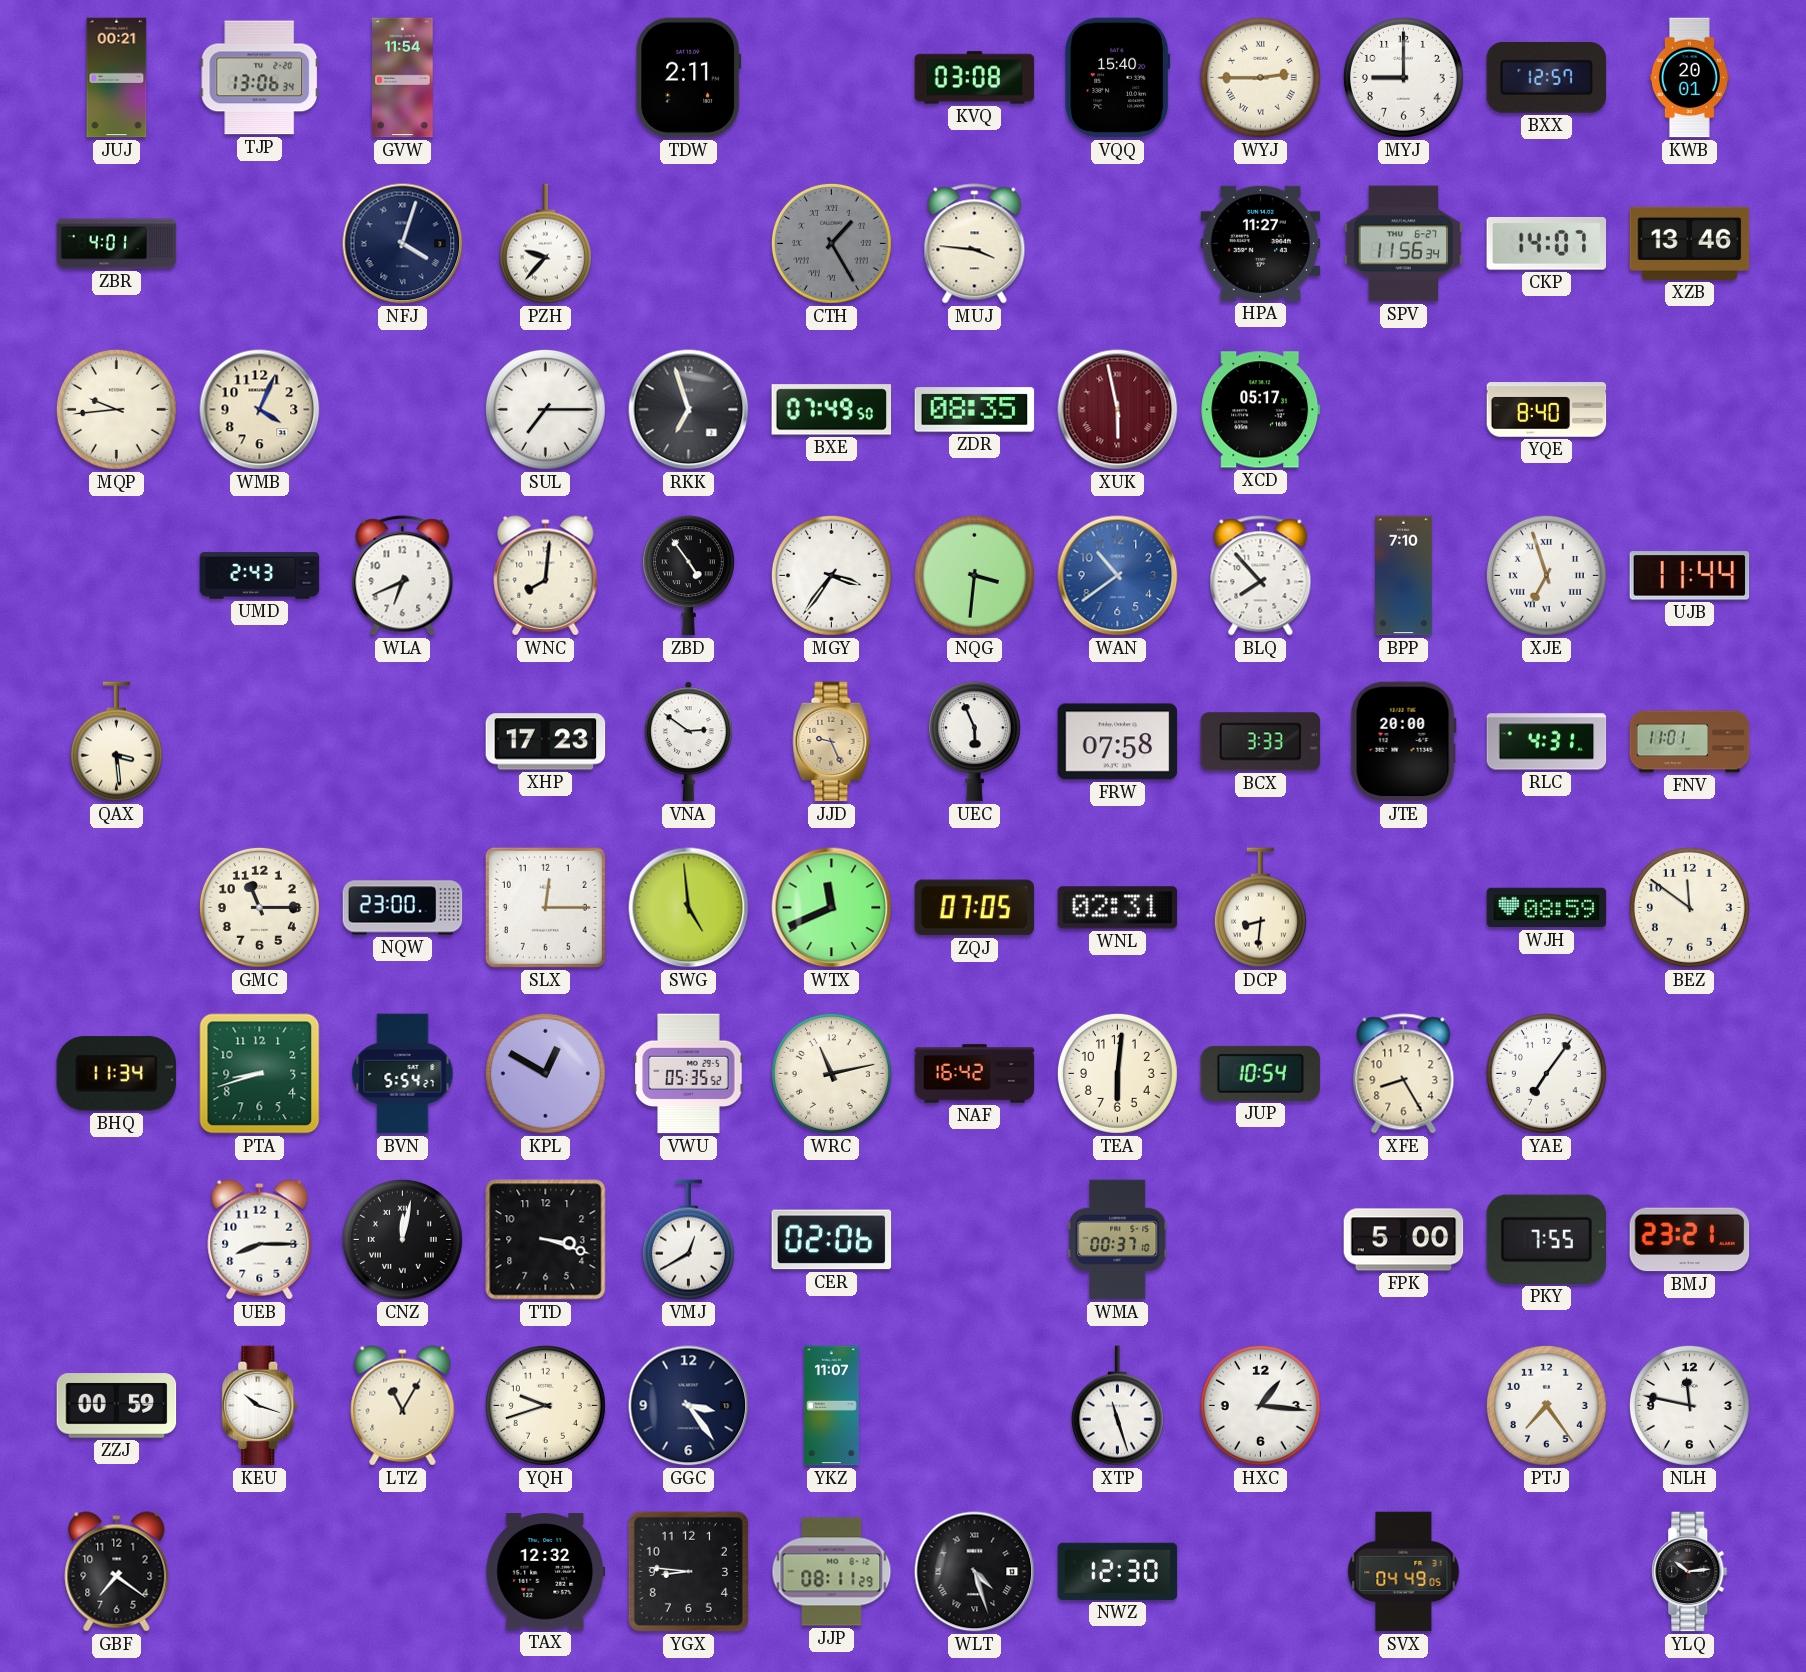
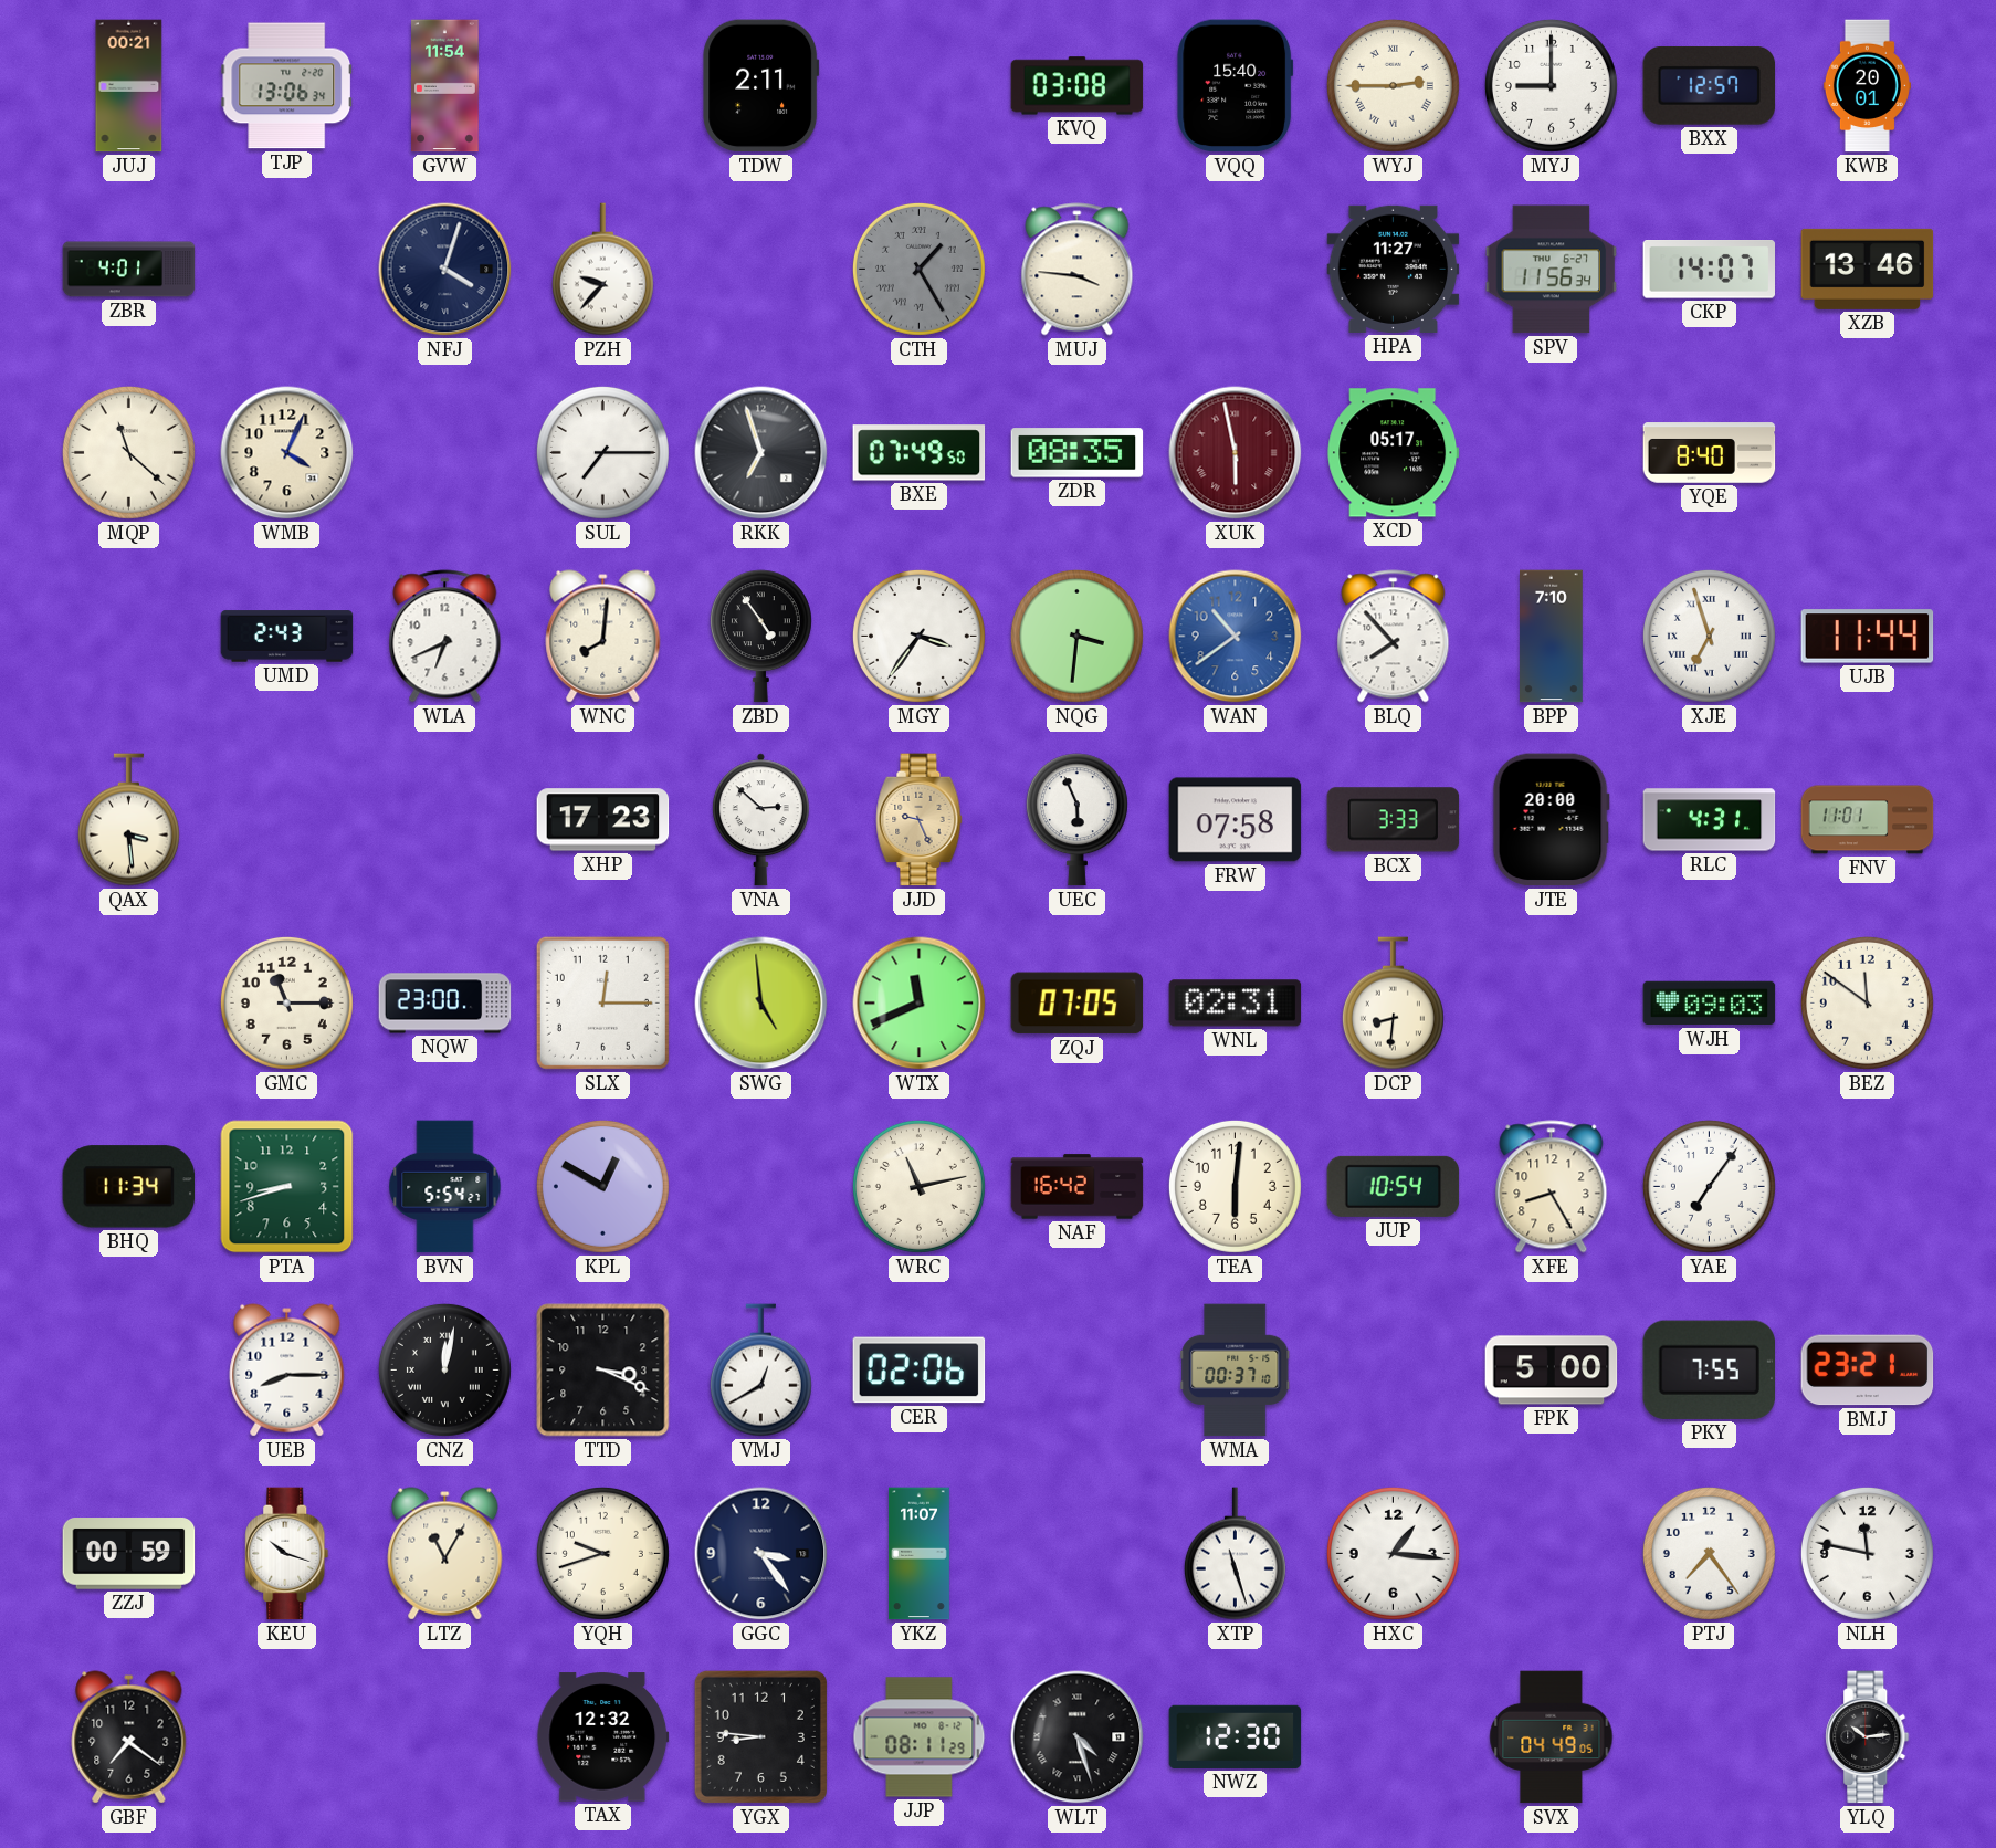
MQP: 9:44 -> 11:22
VNA: 2:51 -> 2:52
WJH: 08:59 -> 09:03
VWU: 05:35 -> none
TTD: 3:18 -> 3:19
